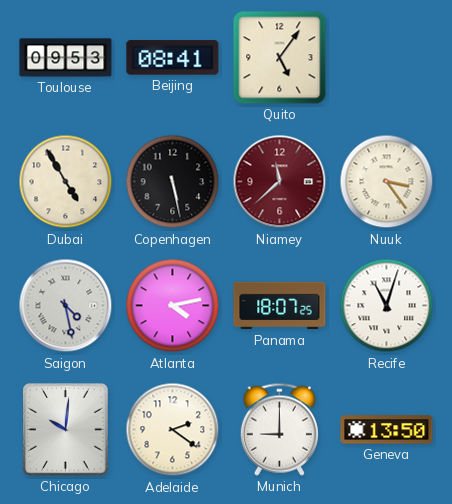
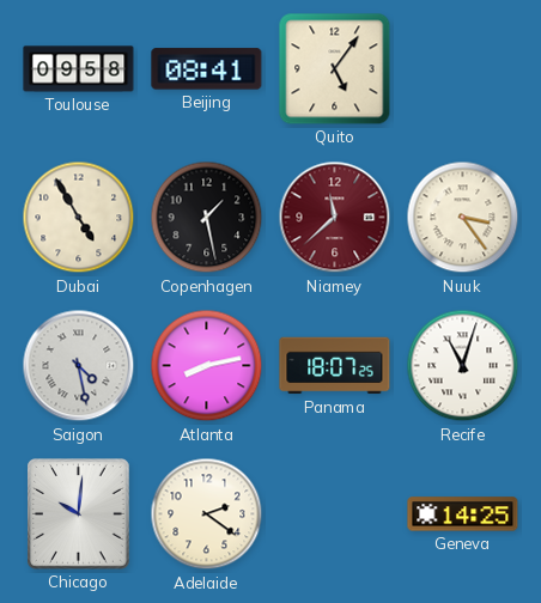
Toulouse: 09:53 -> 09:58
Copenhagen: 5:28 -> 1:28
Atlanta: 4:13 -> 8:13
Munich: 9:00 -> none
Geneva: 13:50 -> 14:25
